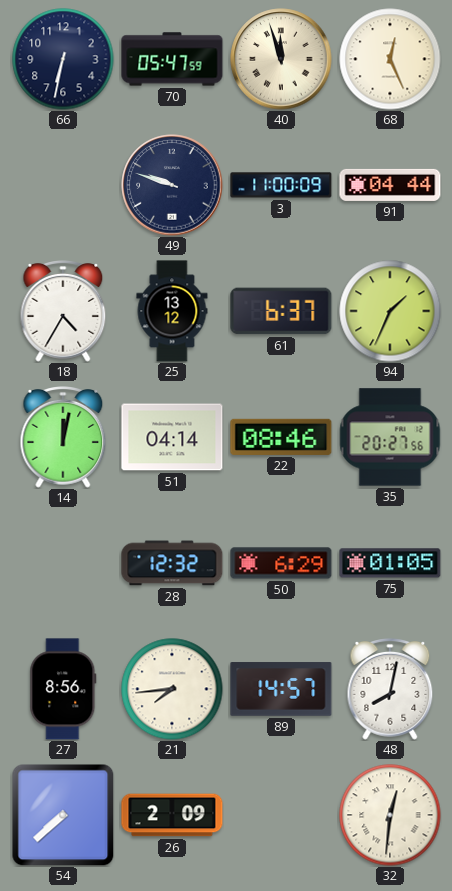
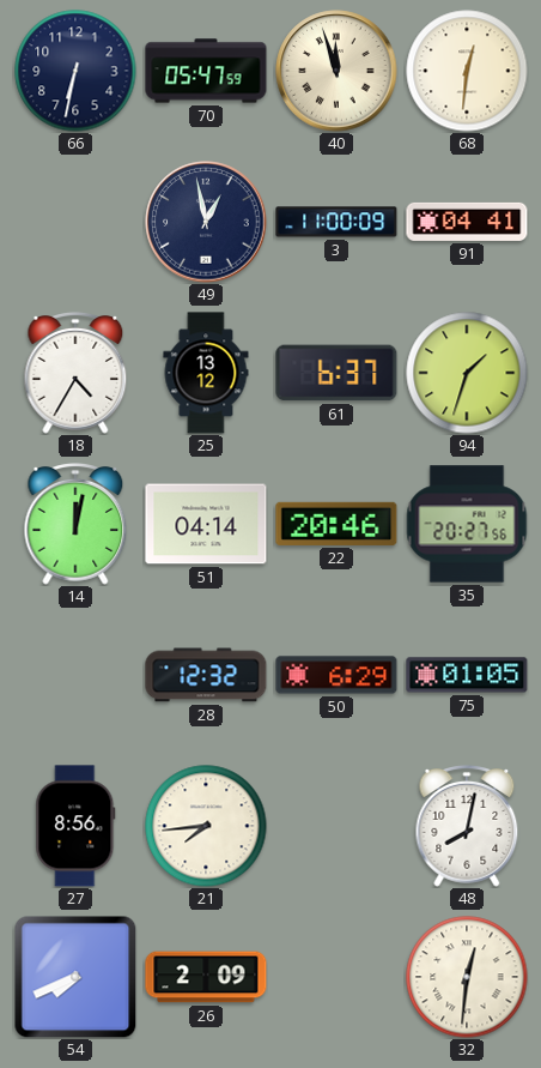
68: 12:26 -> 12:31
49: 9:48 -> 12:58
91: 04:44 -> 04:41
94: 1:34 -> 1:33
22: 08:46 -> 20:46
89: 14:57 -> none
54: 7:38 -> 7:41
